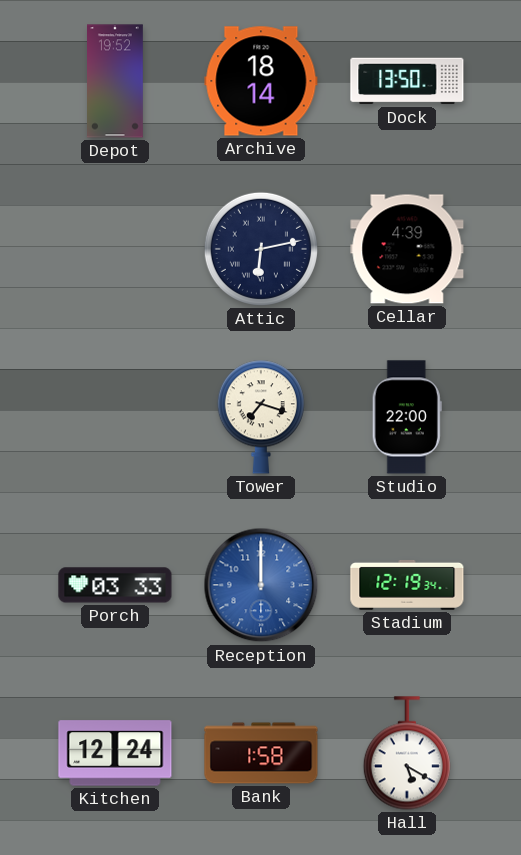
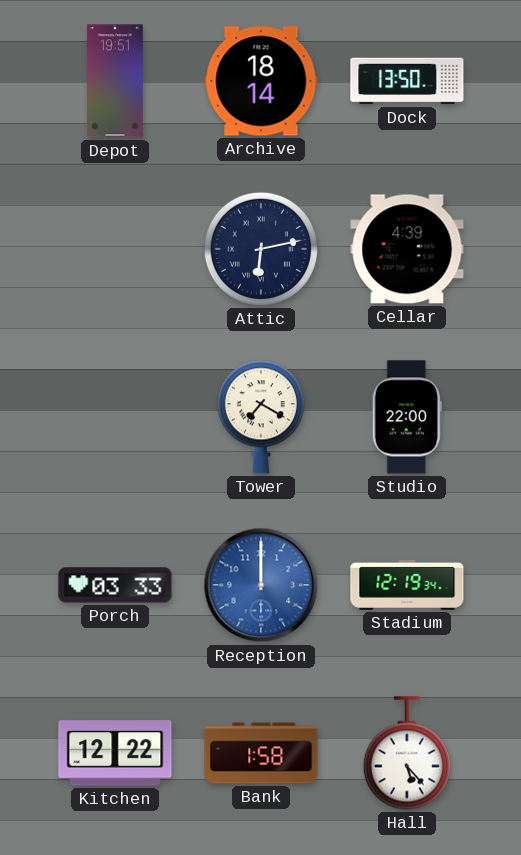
Depot: 19:52 -> 19:51
Tower: 7:18 -> 7:20
Kitchen: 12:24 -> 12:22
Hall: 5:20 -> 5:23
